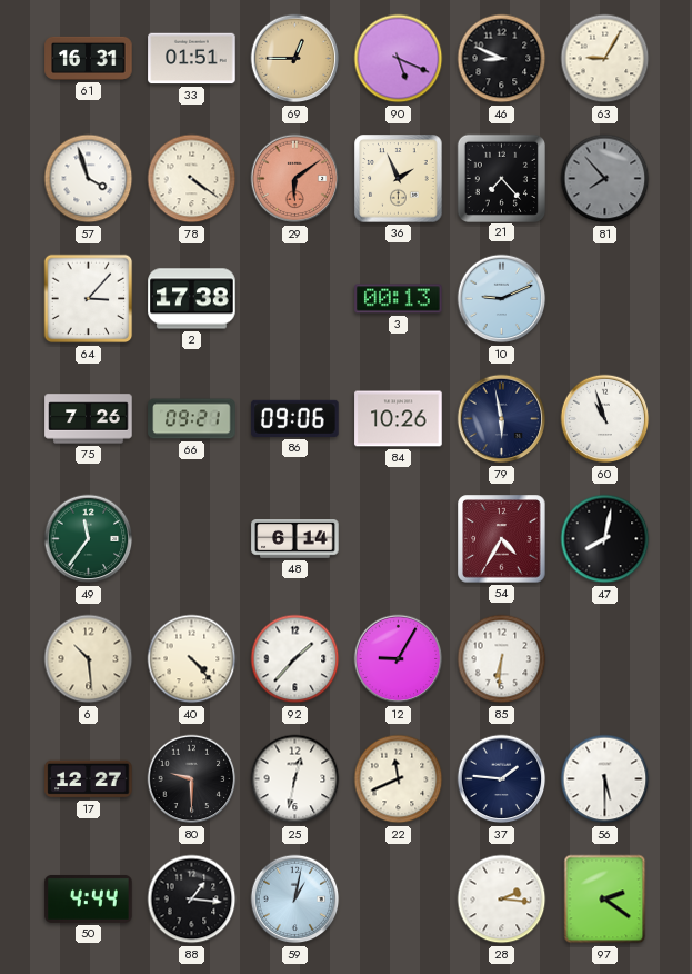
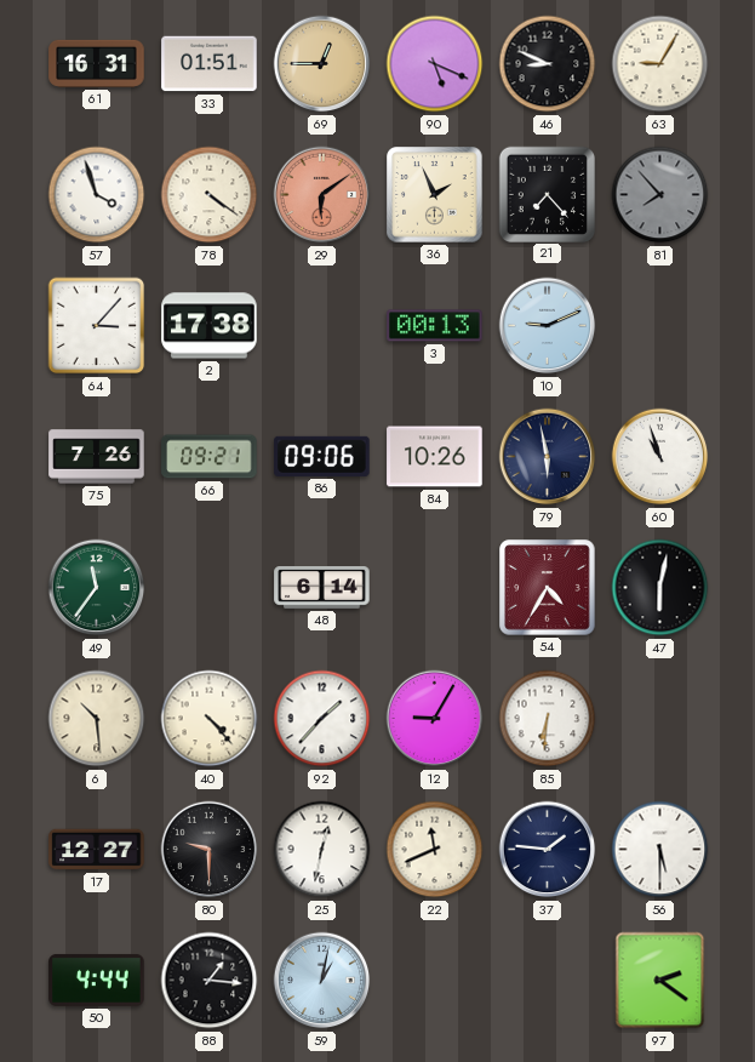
47: 8:02 -> 6:02
28: 2:16 -> none
